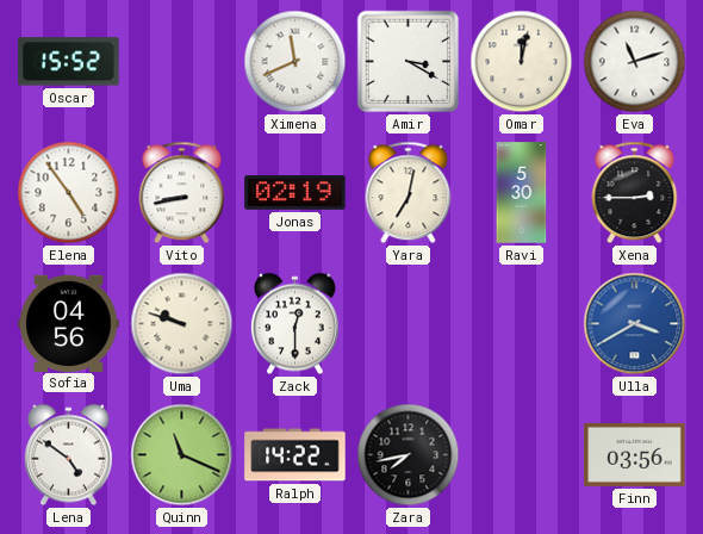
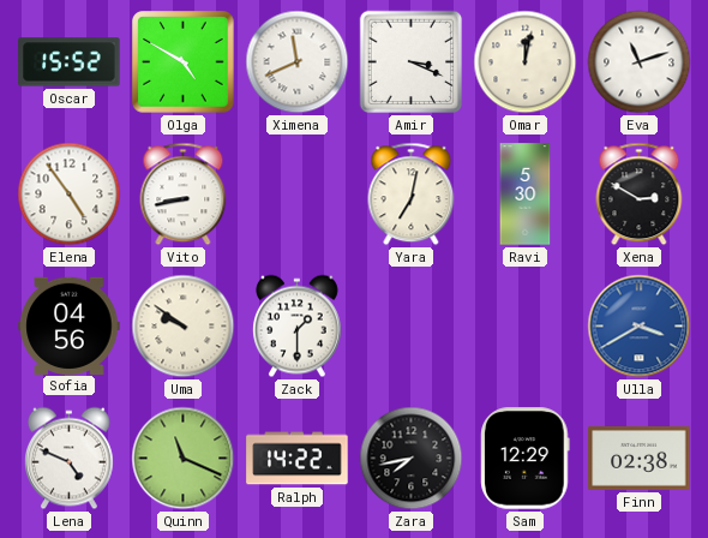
Olga: none -> 4:50
Amir: 3:20 -> 3:19
Jonas: 02:19 -> none
Xena: 2:45 -> 2:50
Uma: 9:48 -> 9:51
Zack: 12:30 -> 1:30
Lena: 4:51 -> 4:49
Sam: none -> 12:29
Finn: 03:56 -> 02:38
